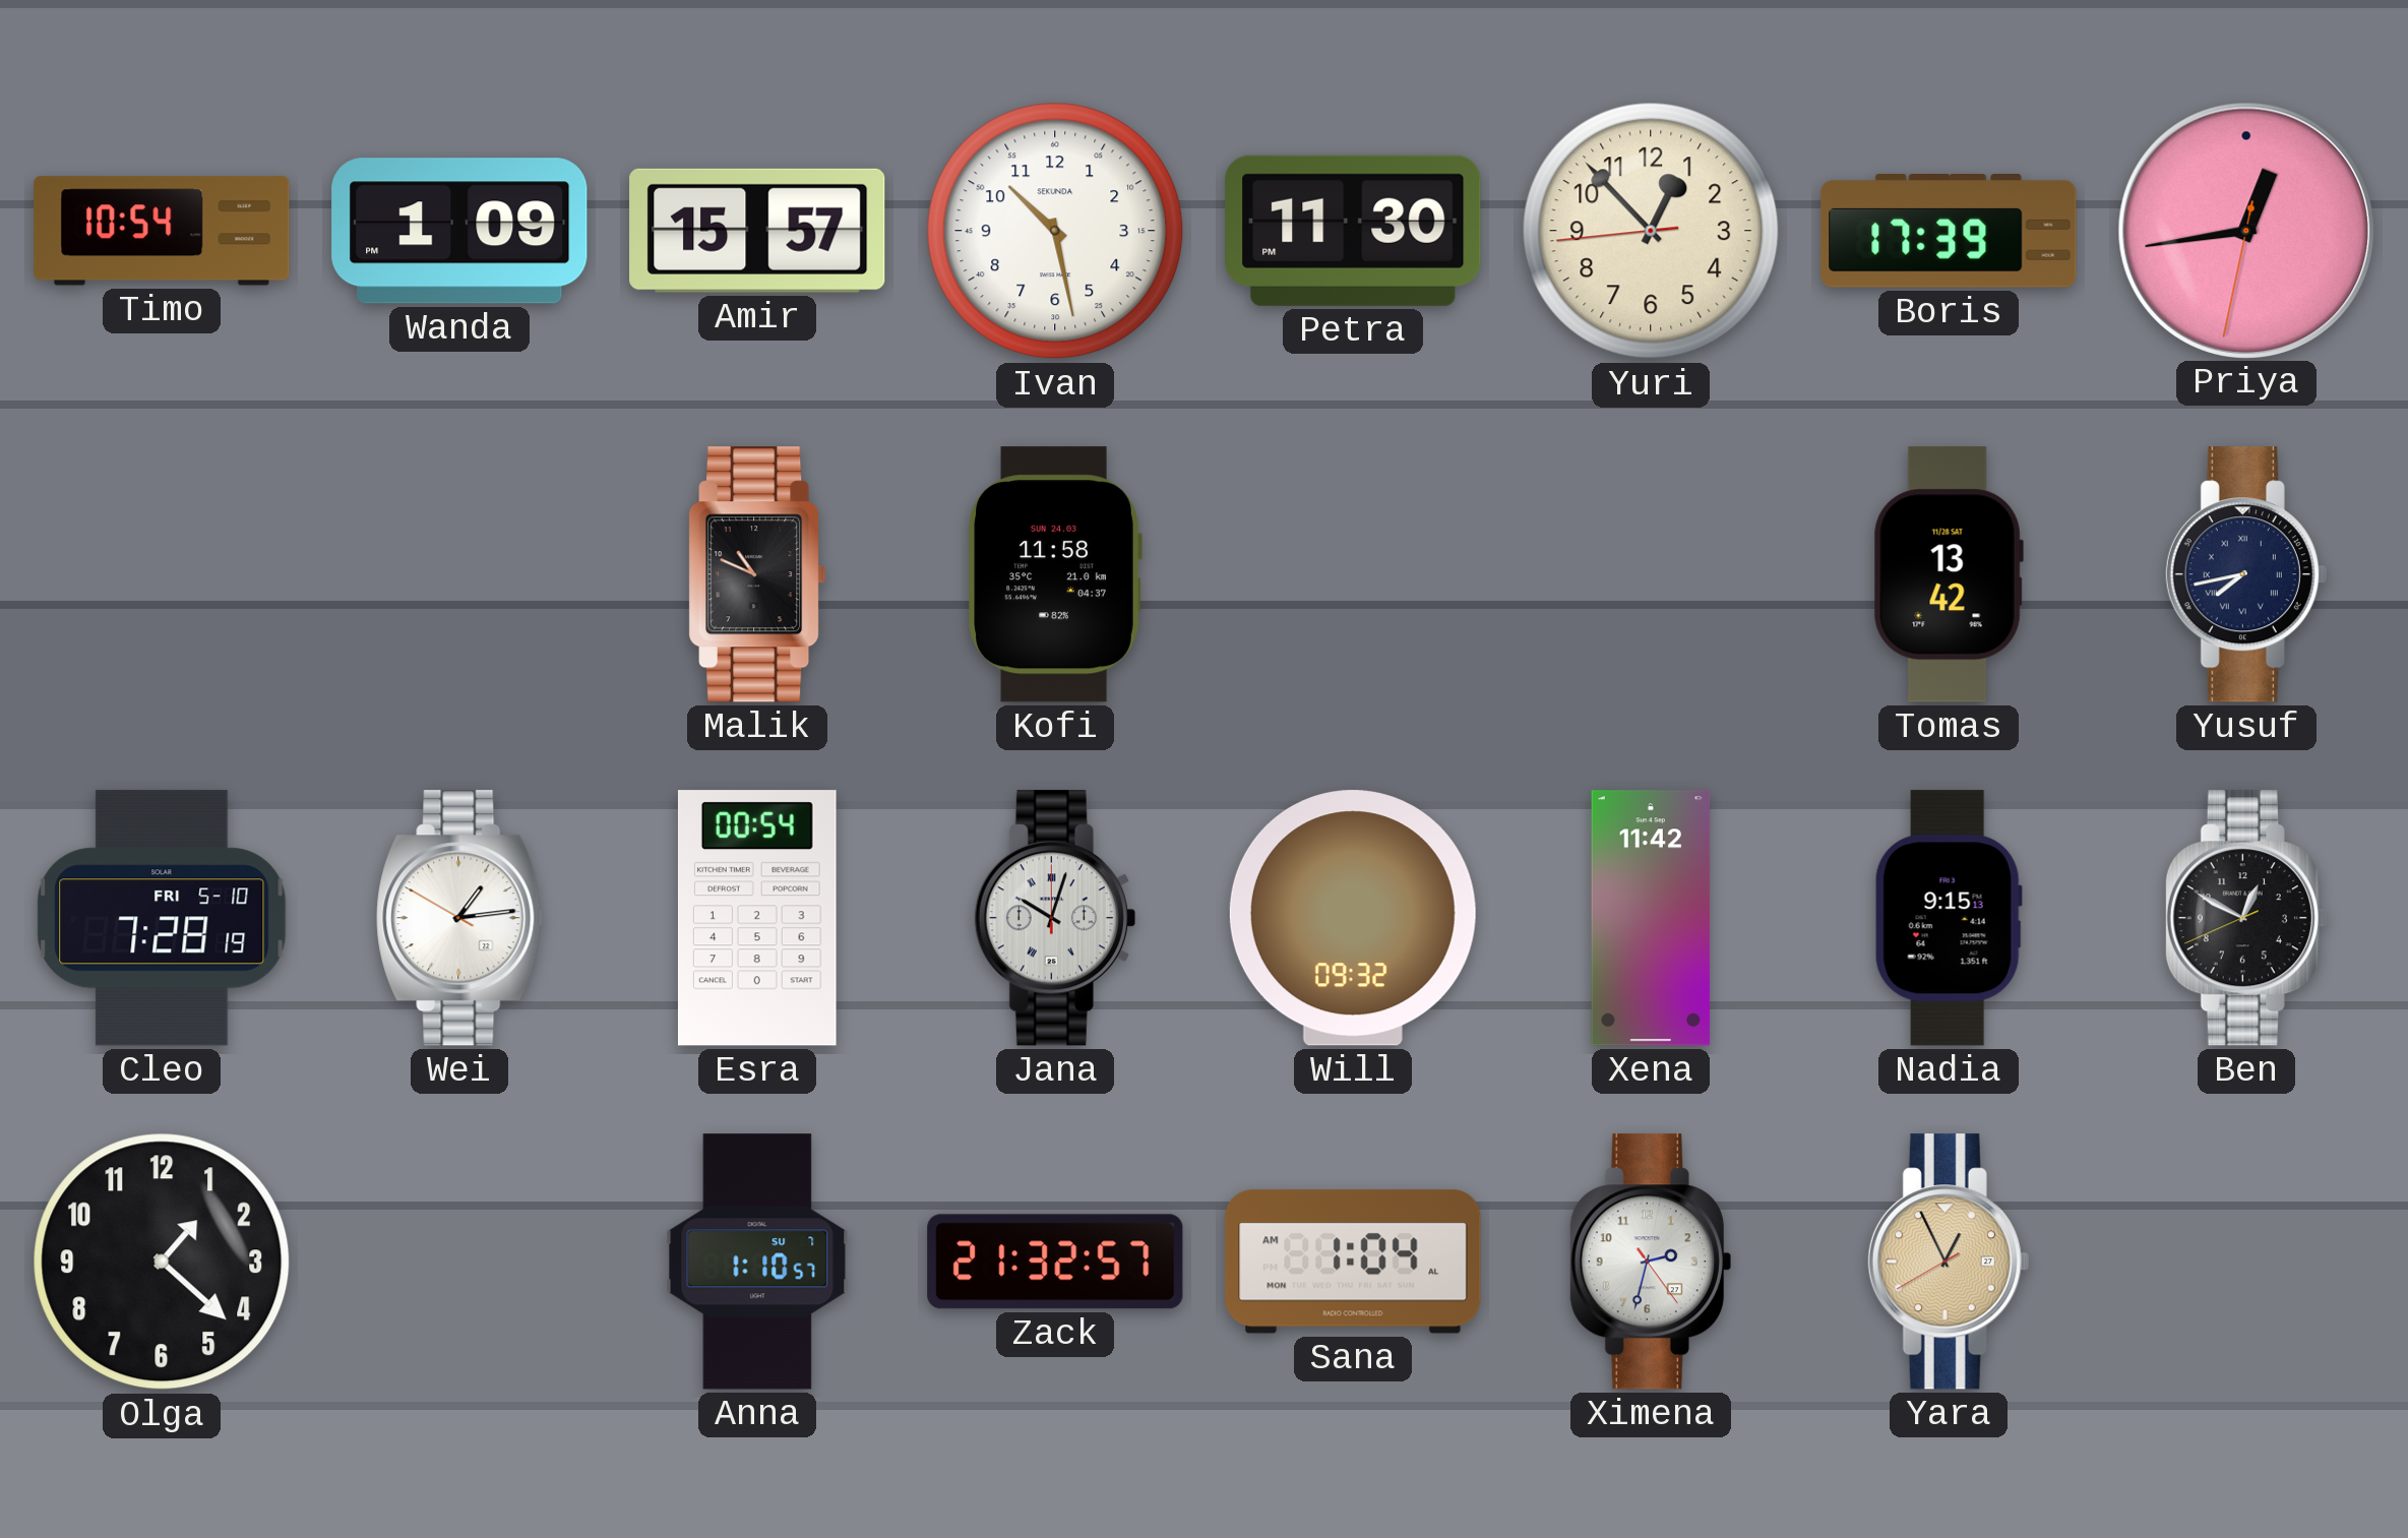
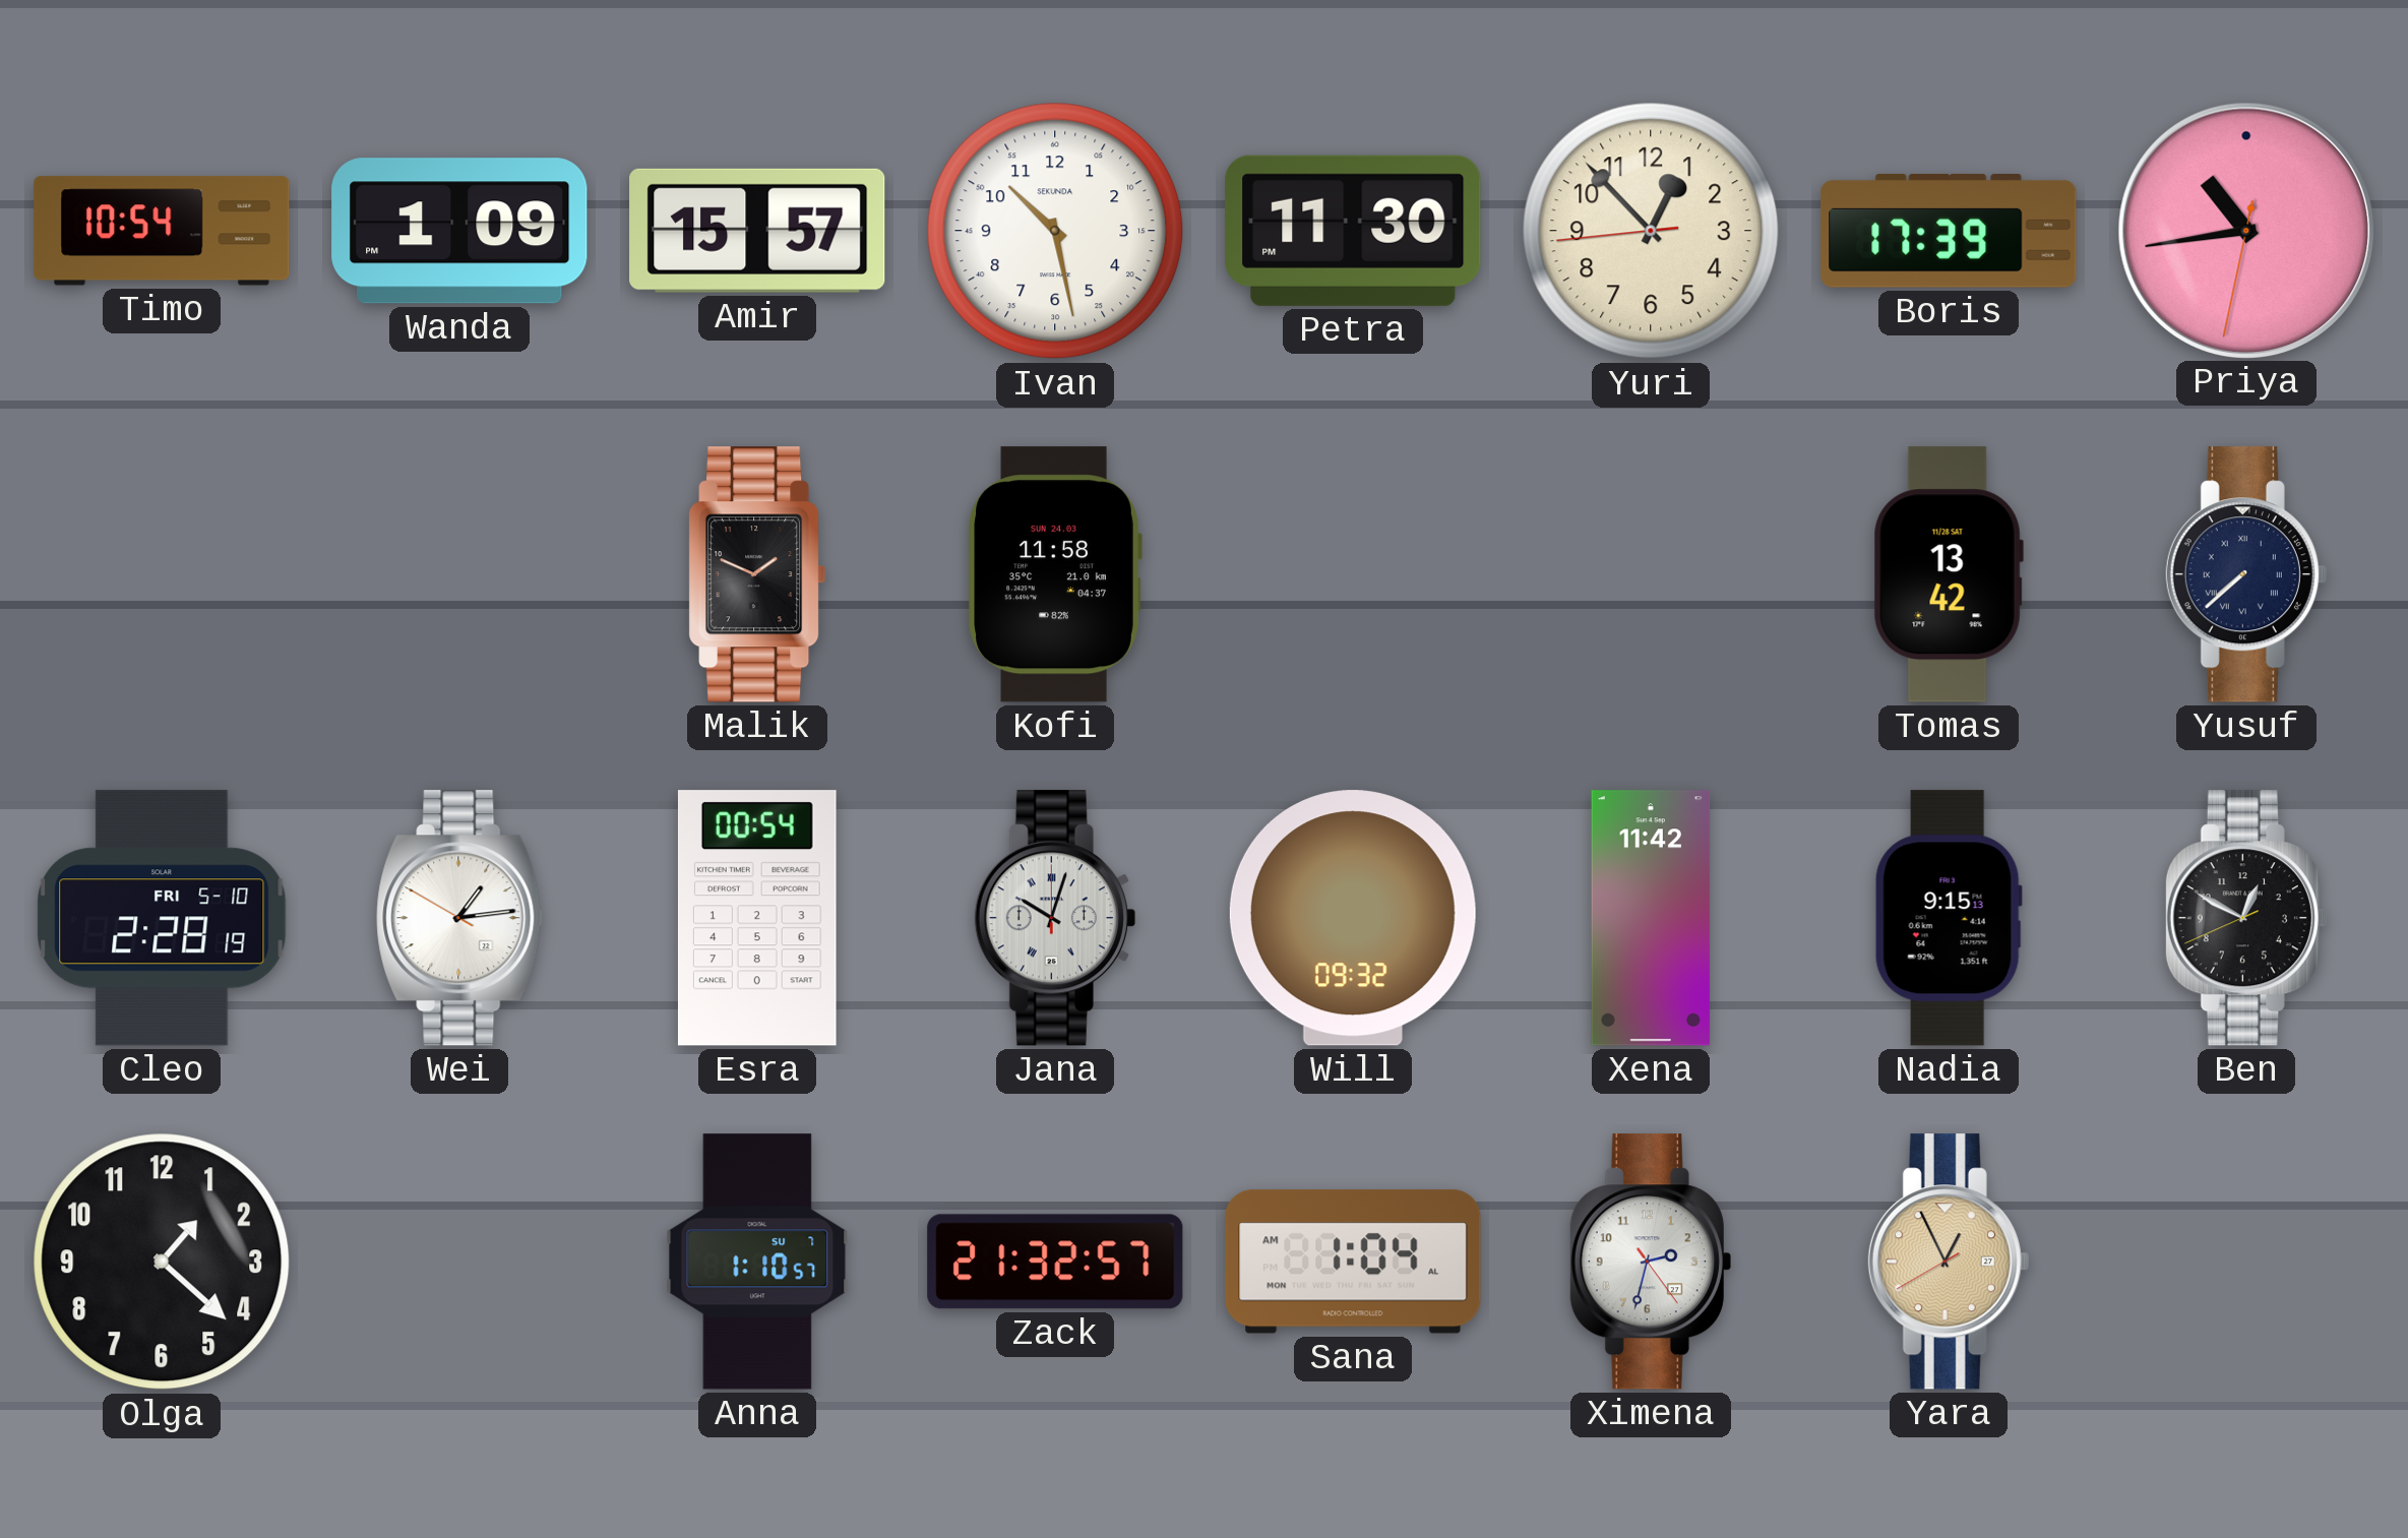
Priya: 12:43 -> 10:43
Malik: 10:49 -> 1:49
Yusuf: 7:43 -> 7:38
Cleo: 7:28 -> 2:28
